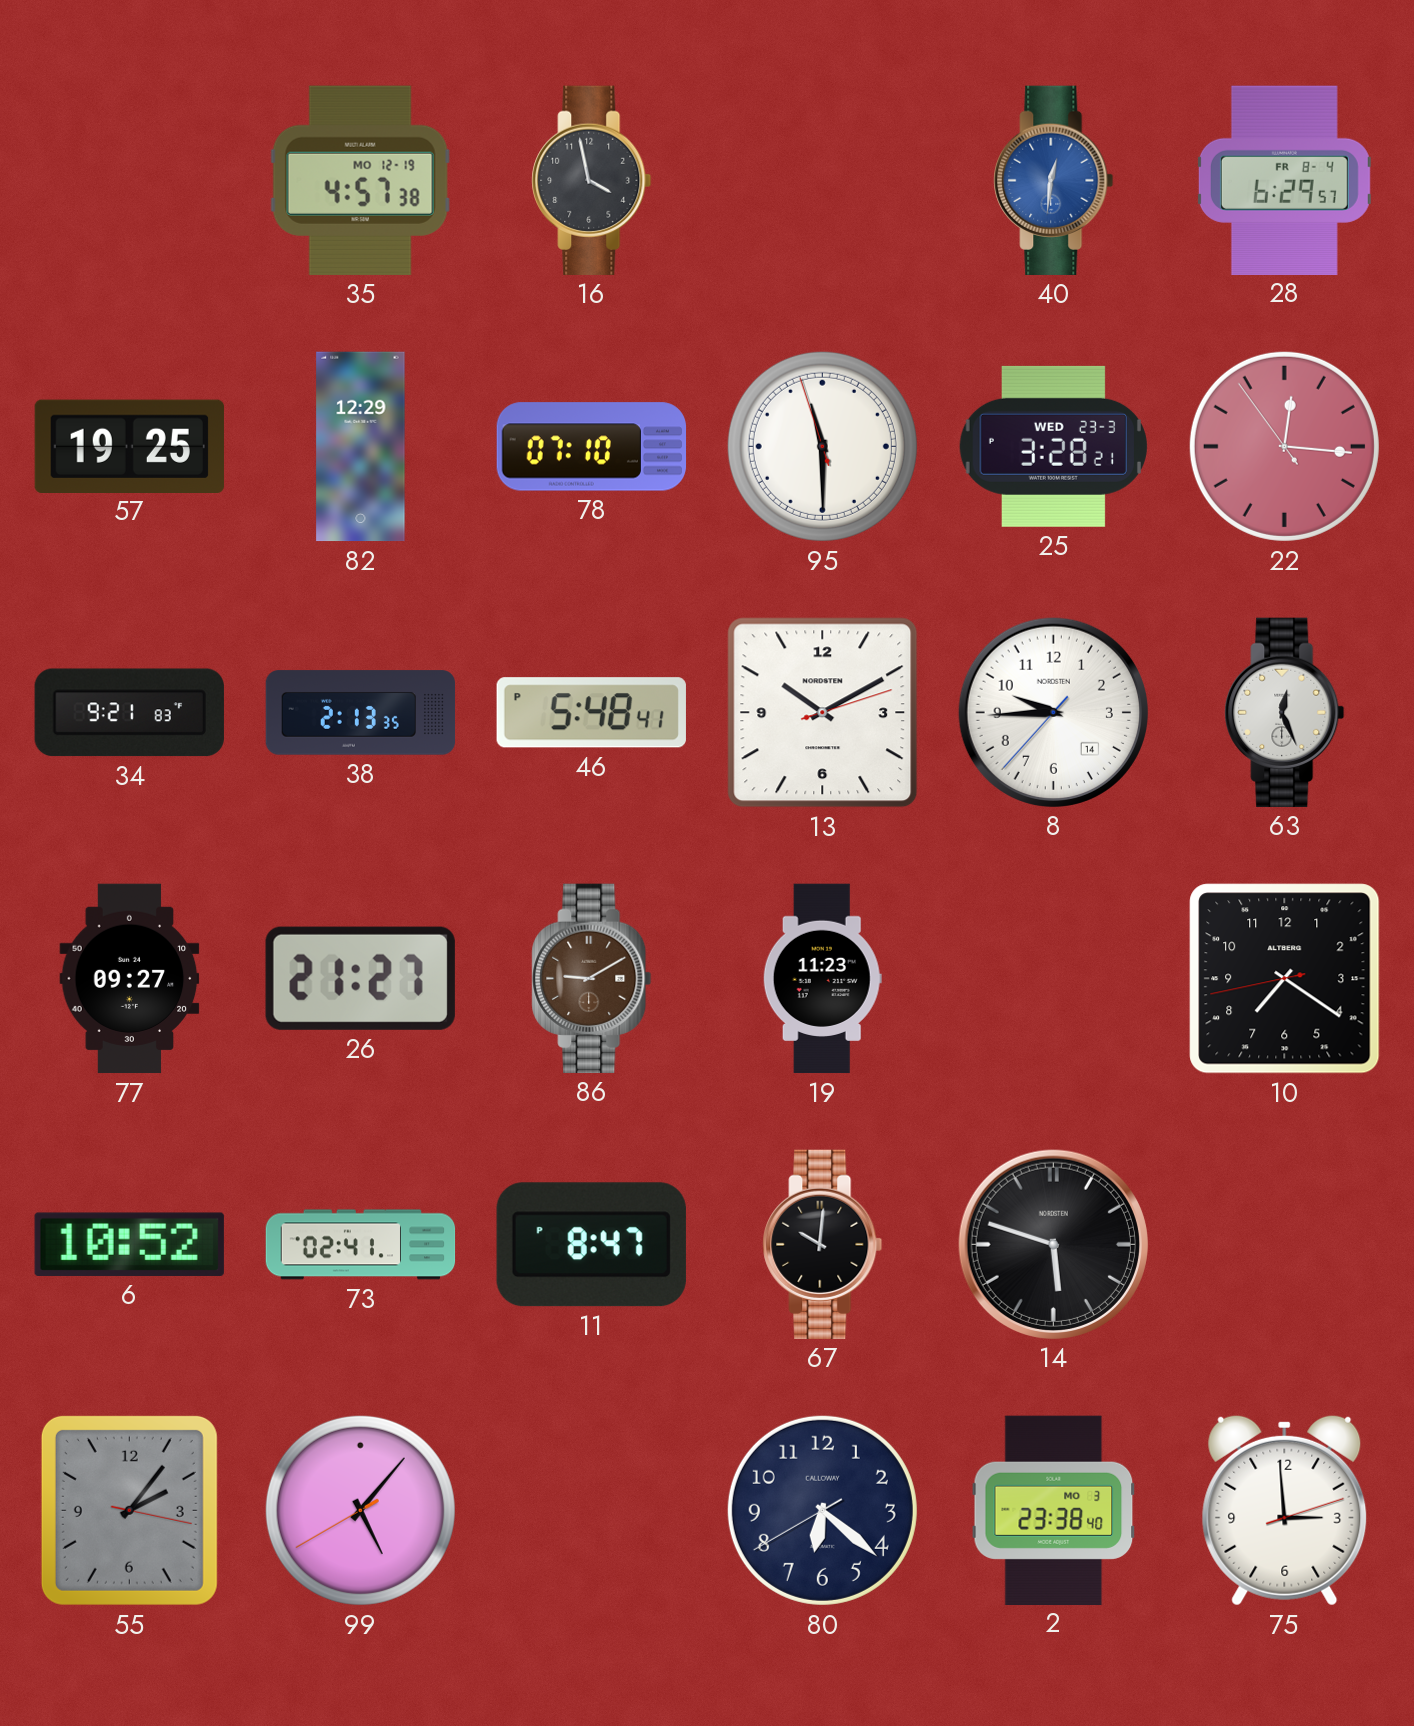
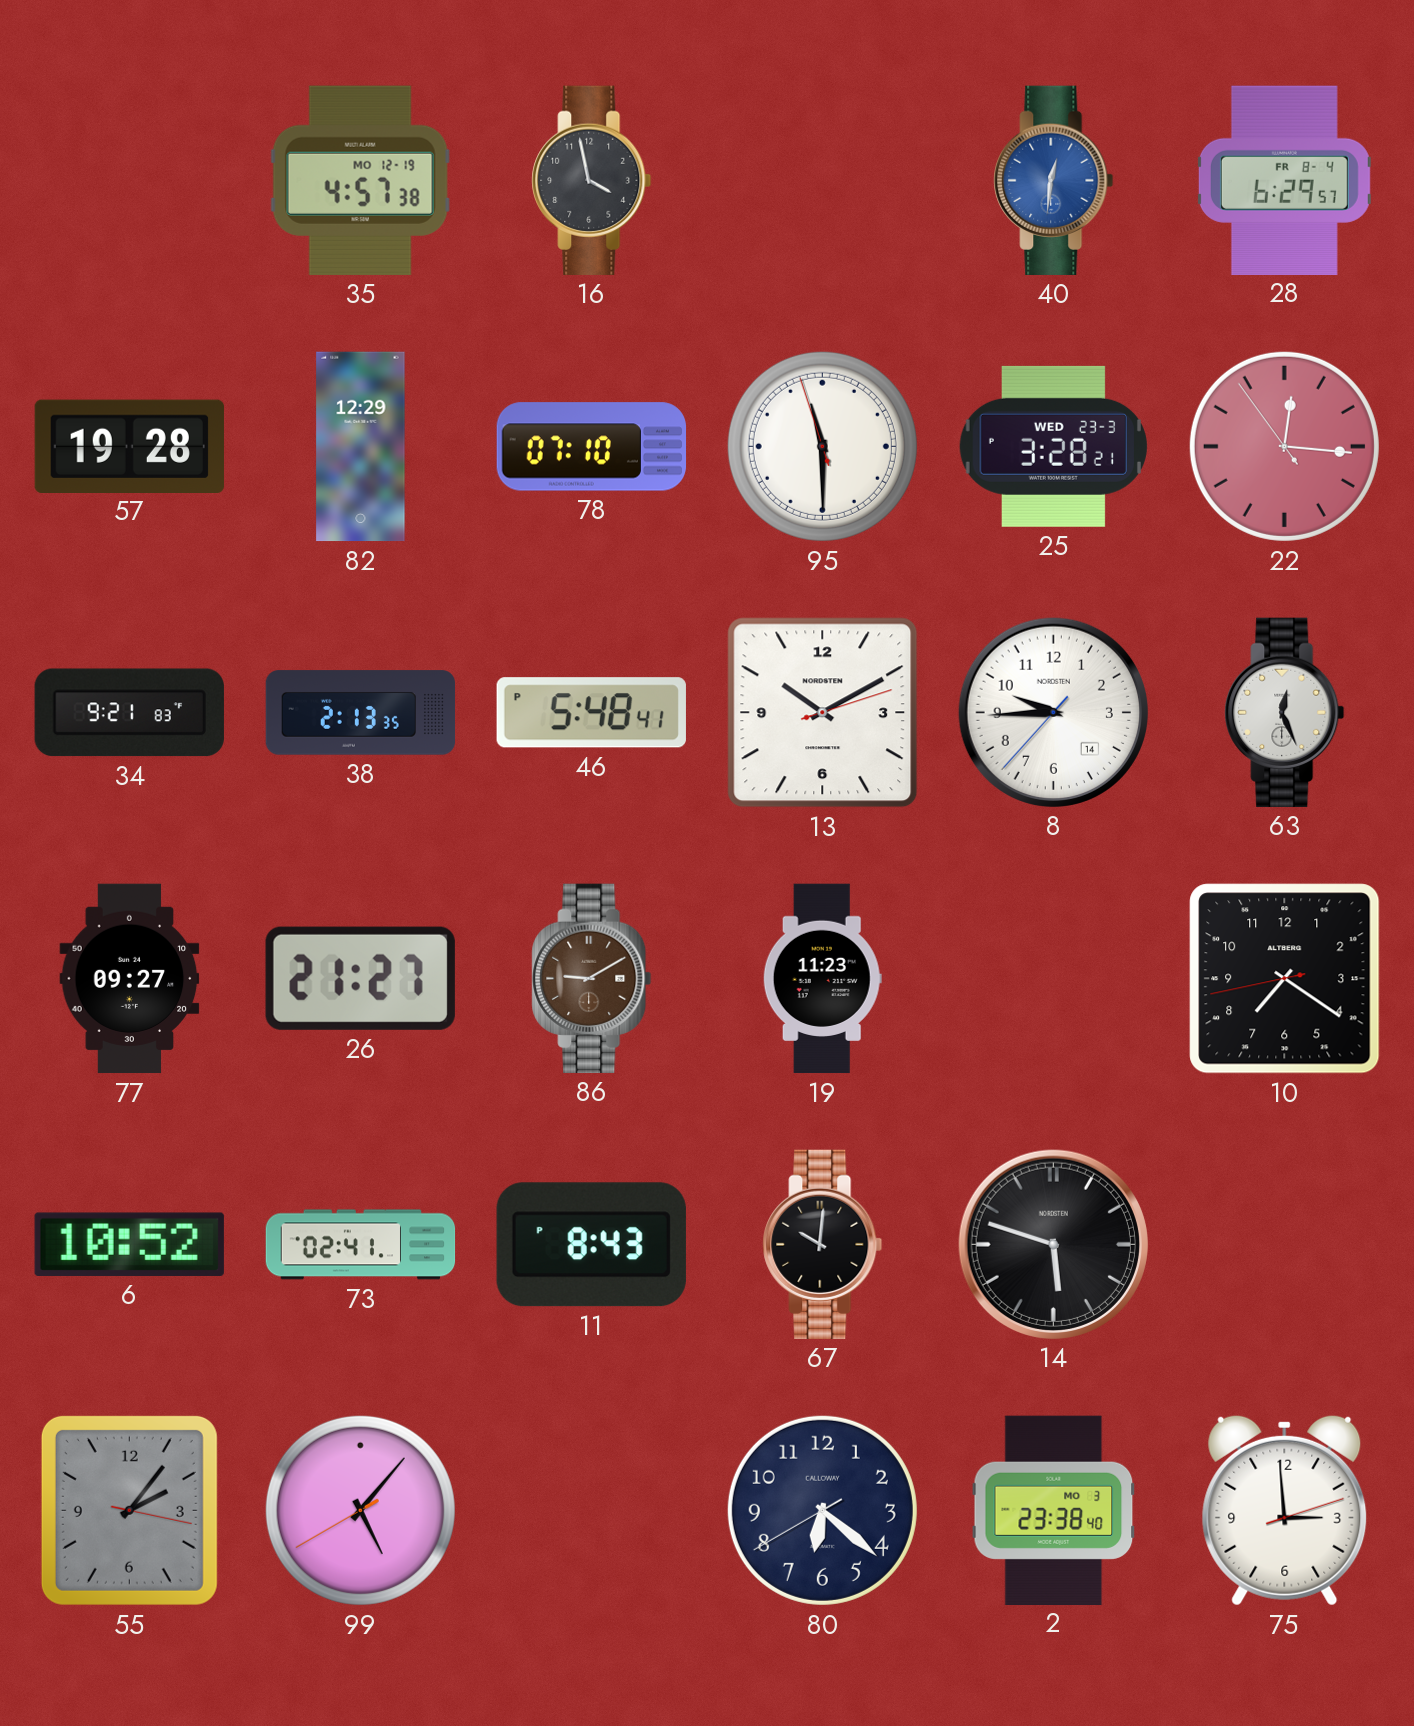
57: 19:25 -> 19:28
11: 8:47 -> 8:43
